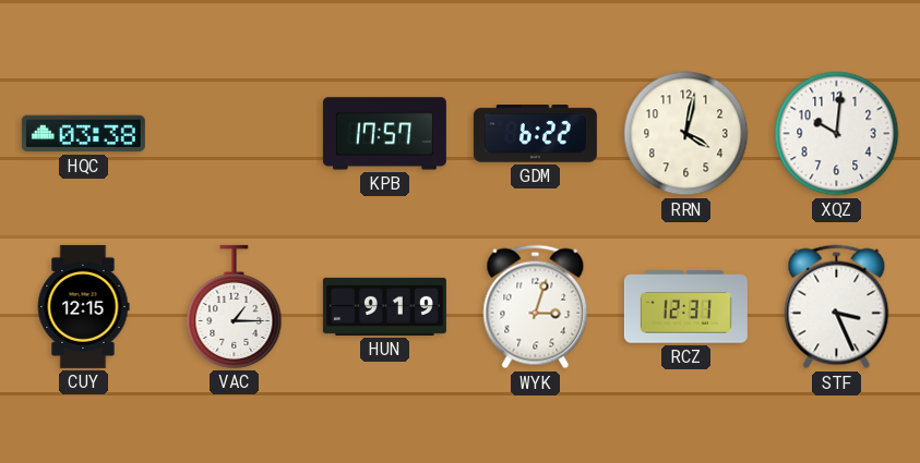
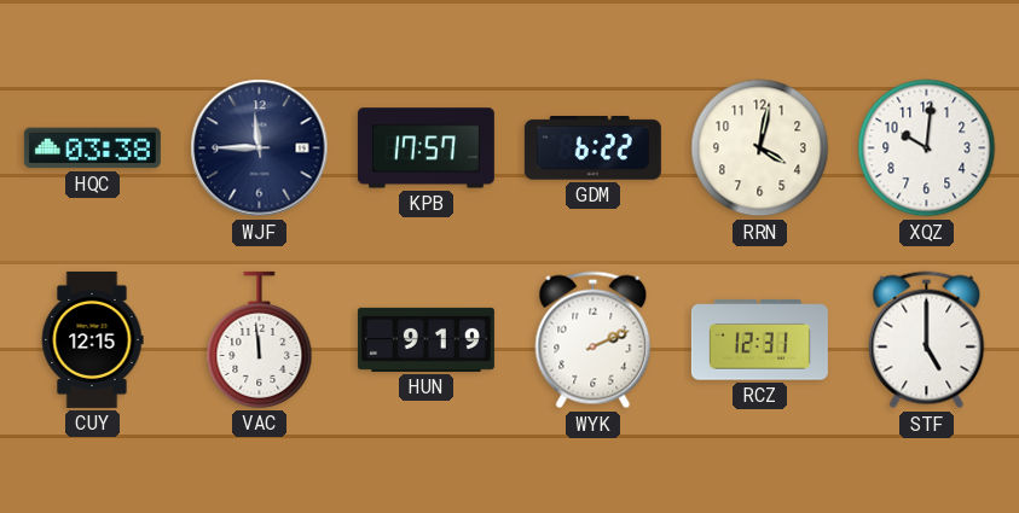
WJF: none -> 11:45
VAC: 1:15 -> 11:59
WYK: 3:03 -> 2:11
STF: 3:26 -> 5:00
